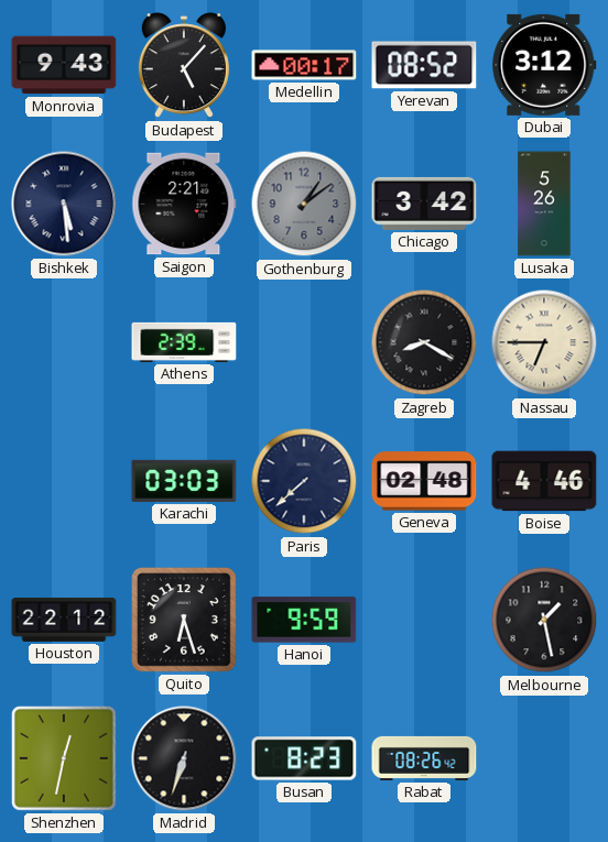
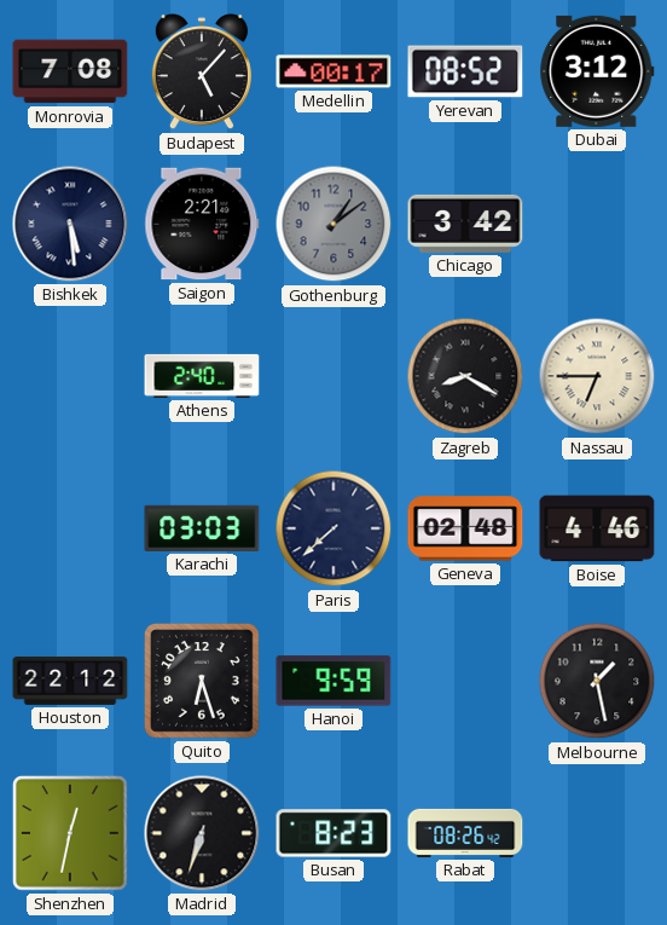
Monrovia: 9:43 -> 7:08
Lusaka: 5:26 -> none
Athens: 2:39 -> 2:40
